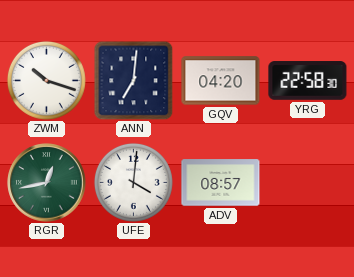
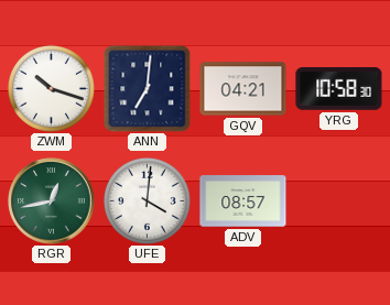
GQV: 04:20 -> 04:21
YRG: 22:58 -> 10:58
